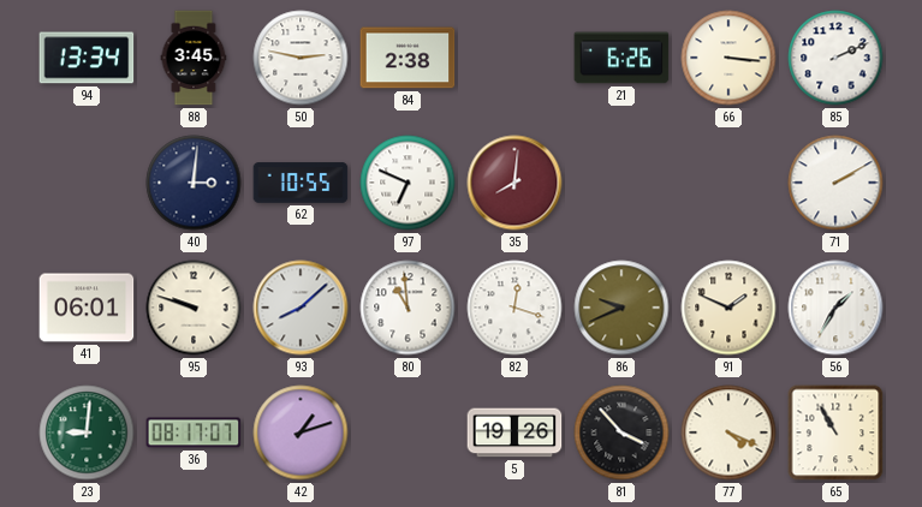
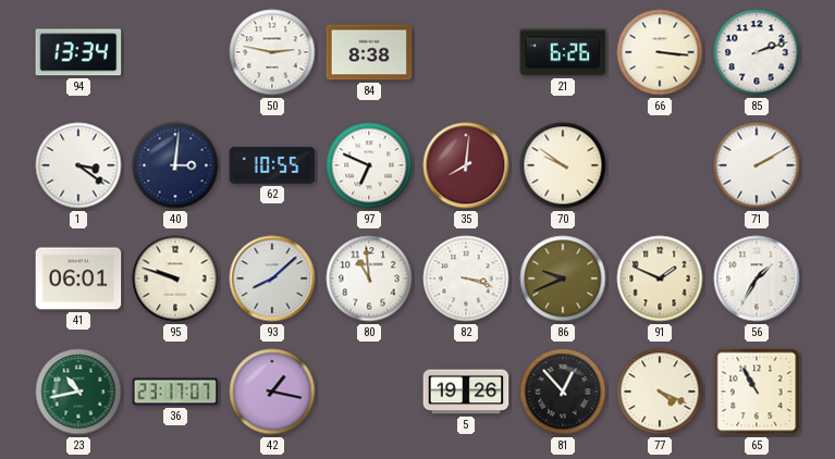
88: 3:45 -> none
84: 2:38 -> 8:38
85: 2:11 -> 2:12
1: none -> 3:21
70: none -> 9:51
82: 12:18 -> 3:18
23: 9:01 -> 10:43
36: 08:17 -> 23:17
42: 1:12 -> 1:17
81: 3:53 -> 12:53
